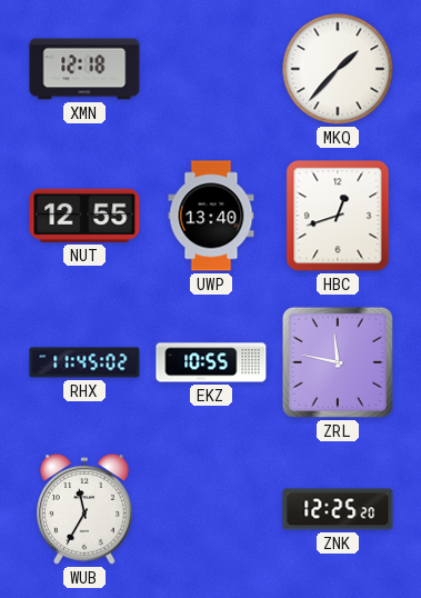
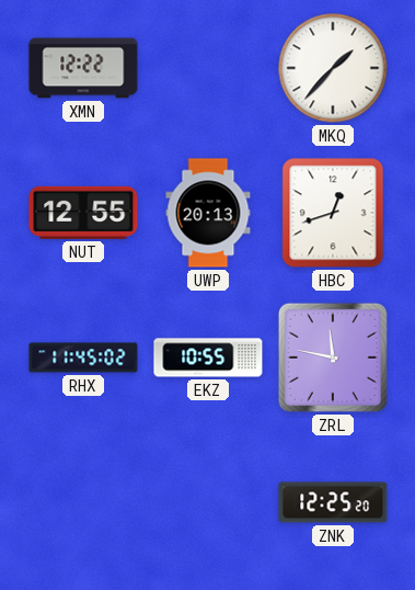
XMN: 12:18 -> 12:22
UWP: 13:40 -> 20:13
WUB: 11:35 -> none
